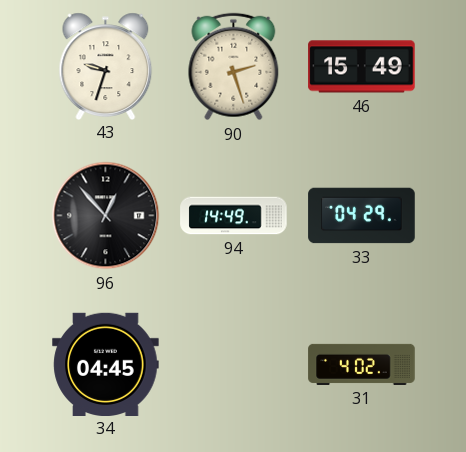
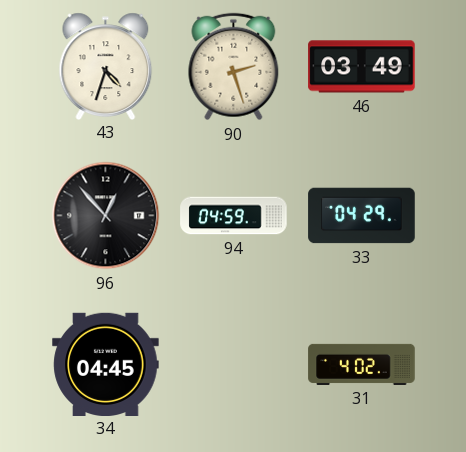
43: 9:33 -> 4:33
46: 15:49 -> 03:49
94: 14:49 -> 04:59
